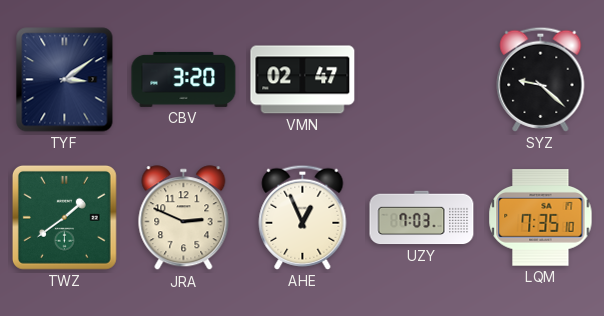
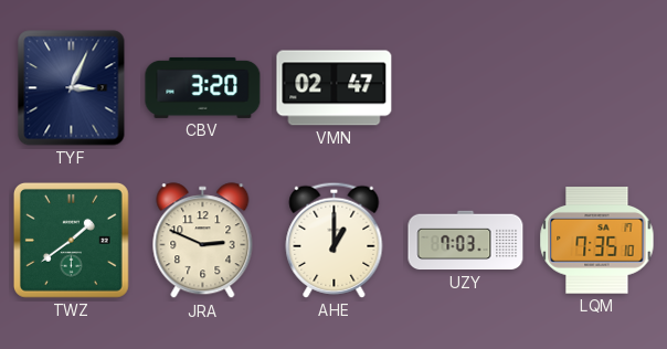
TYF: 3:09 -> 3:04
SYZ: 9:22 -> none
AHE: 12:56 -> 1:00
